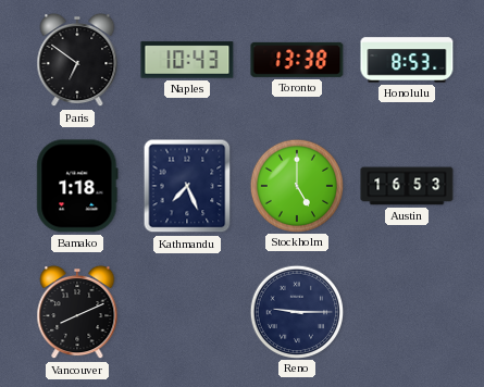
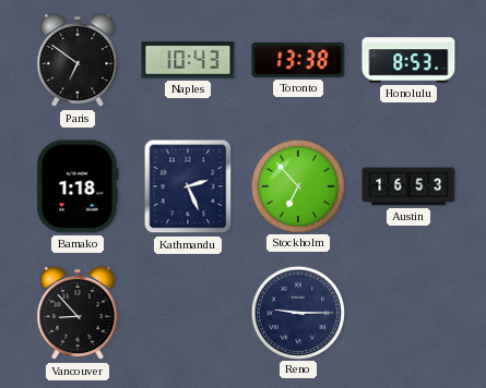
Kathmandu: 7:26 -> 2:26
Stockholm: 5:00 -> 6:53
Vancouver: 8:11 -> 8:53
